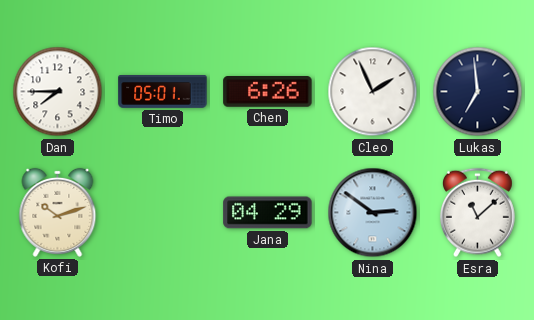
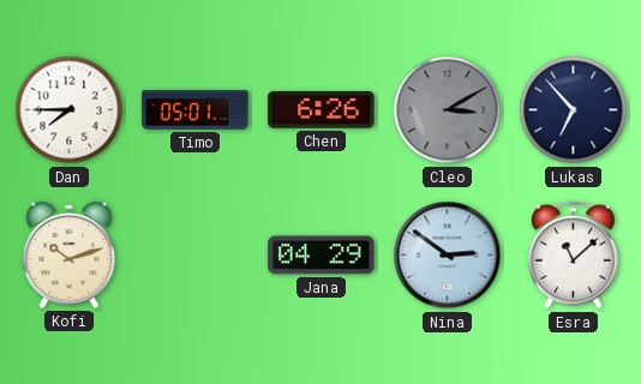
Cleo: 1:56 -> 3:10
Cleo dial: white -> grey
Lukas: 6:59 -> 6:53
